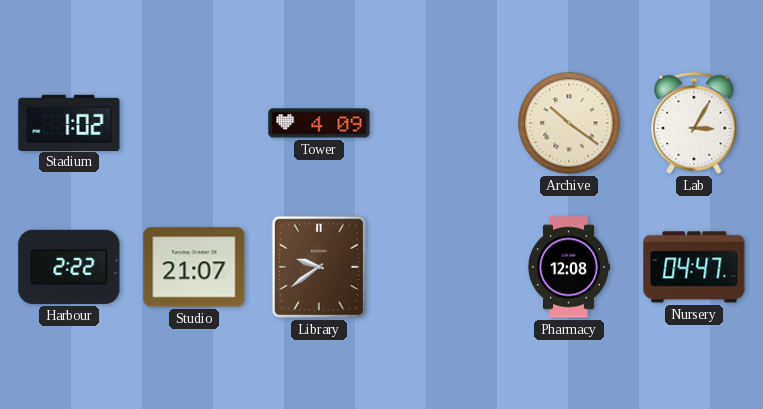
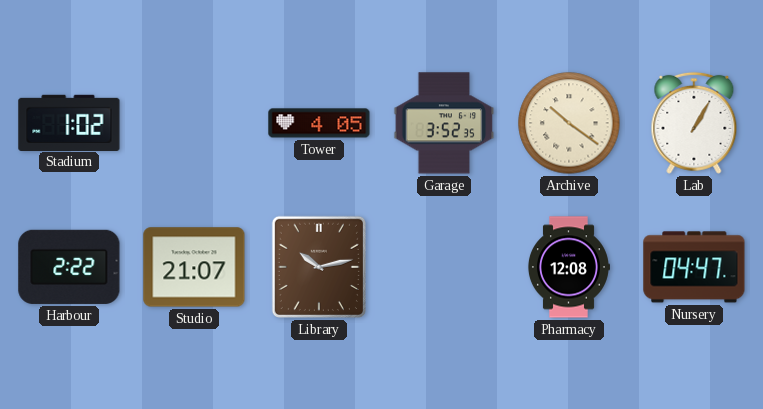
Tower: 4:09 -> 4:05
Garage: none -> 3:52
Lab: 3:05 -> 1:05
Library: 9:39 -> 10:13
